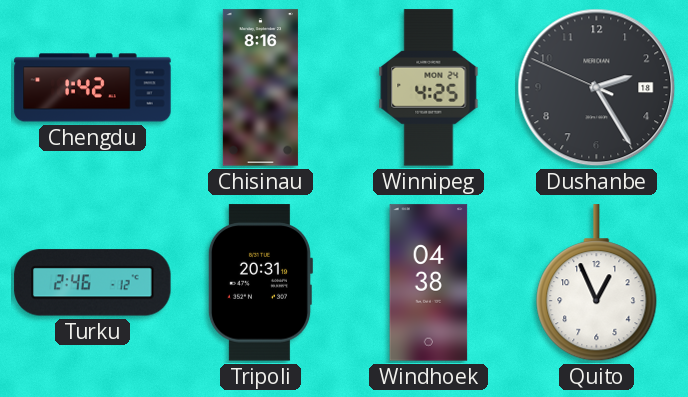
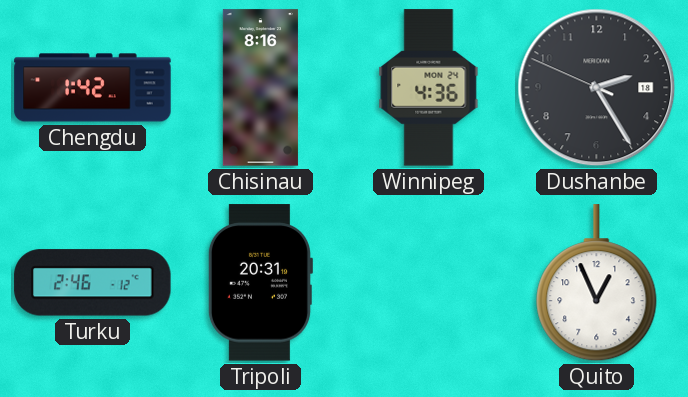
Winnipeg: 4:25 -> 4:36
Windhoek: 04:38 -> none
